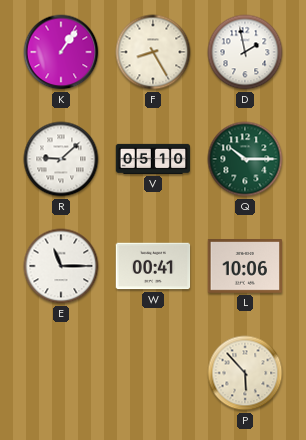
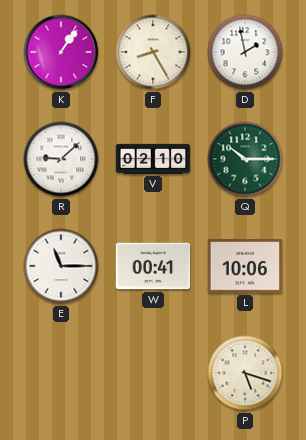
V: 05:10 -> 02:10
P: 5:53 -> 5:18
